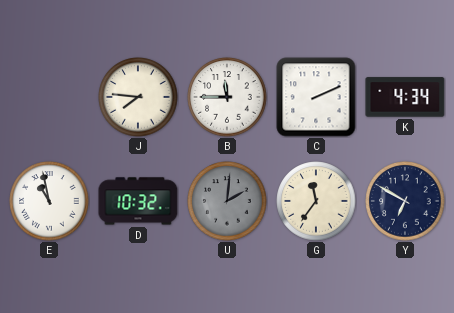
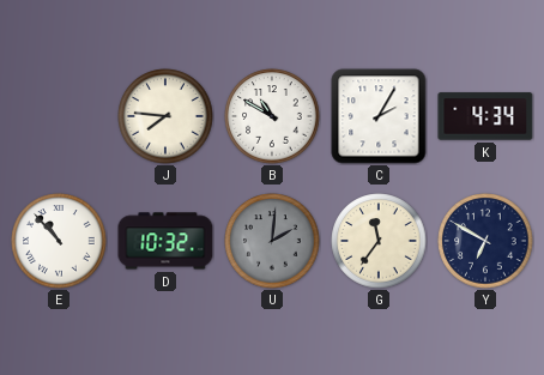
B: 11:45 -> 10:50
C: 2:11 -> 2:05
E: 10:58 -> 10:53
